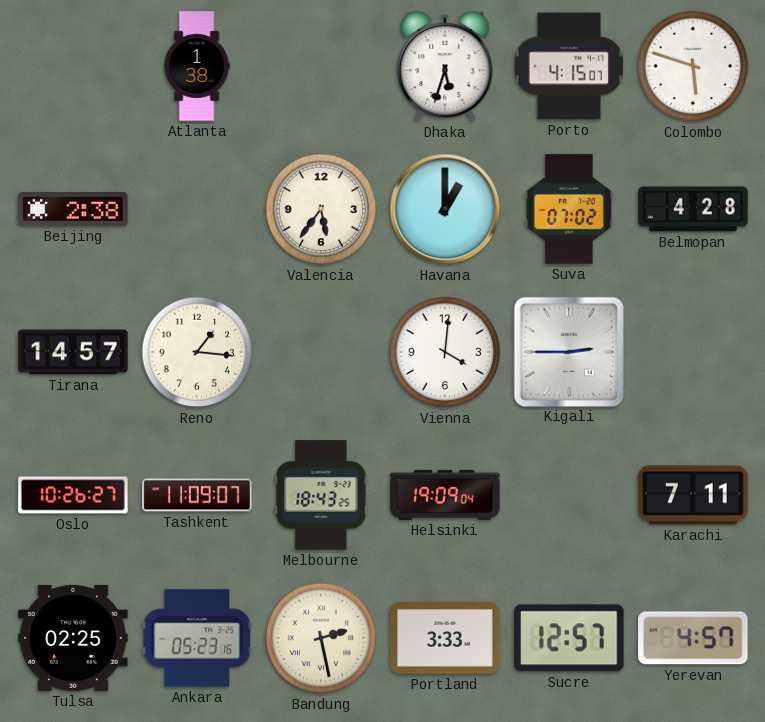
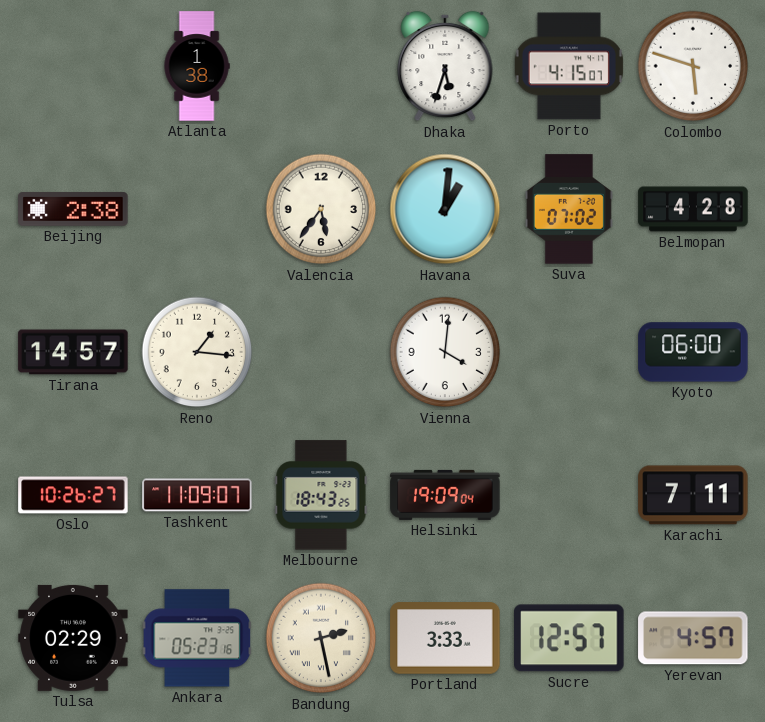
Havana: 1:00 -> 1:01
Kigali: 2:45 -> none
Kyoto: none -> 06:00
Tulsa: 02:25 -> 02:29
